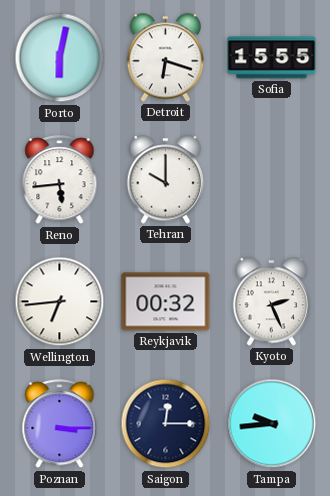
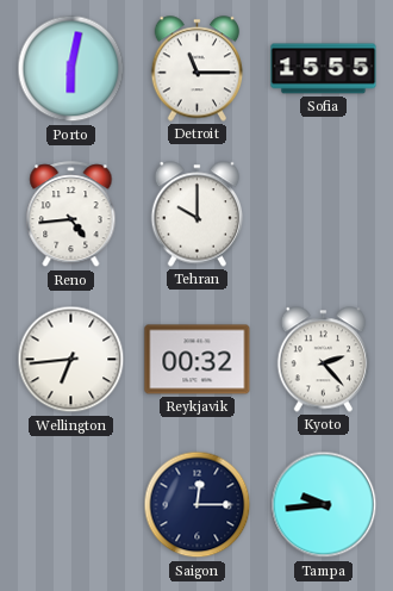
Detroit: 6:18 -> 11:15
Reno: 5:44 -> 4:44
Kyoto: 2:26 -> 2:23
Poznan: 3:15 -> none
